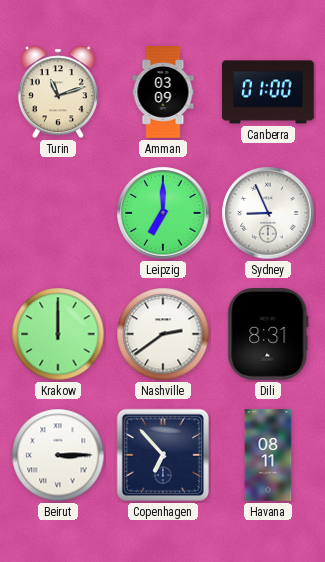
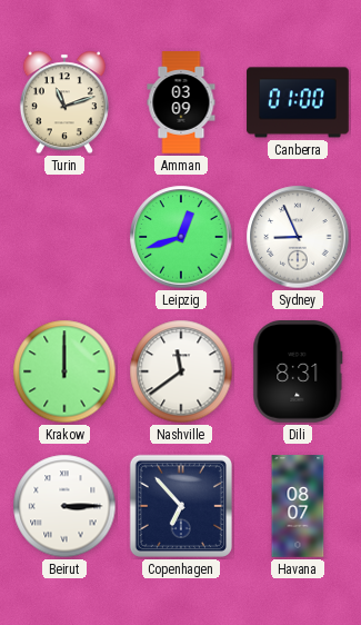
Leipzig: 7:00 -> 12:42
Nashville: 2:39 -> 11:39
Havana: 08:11 -> 08:07
